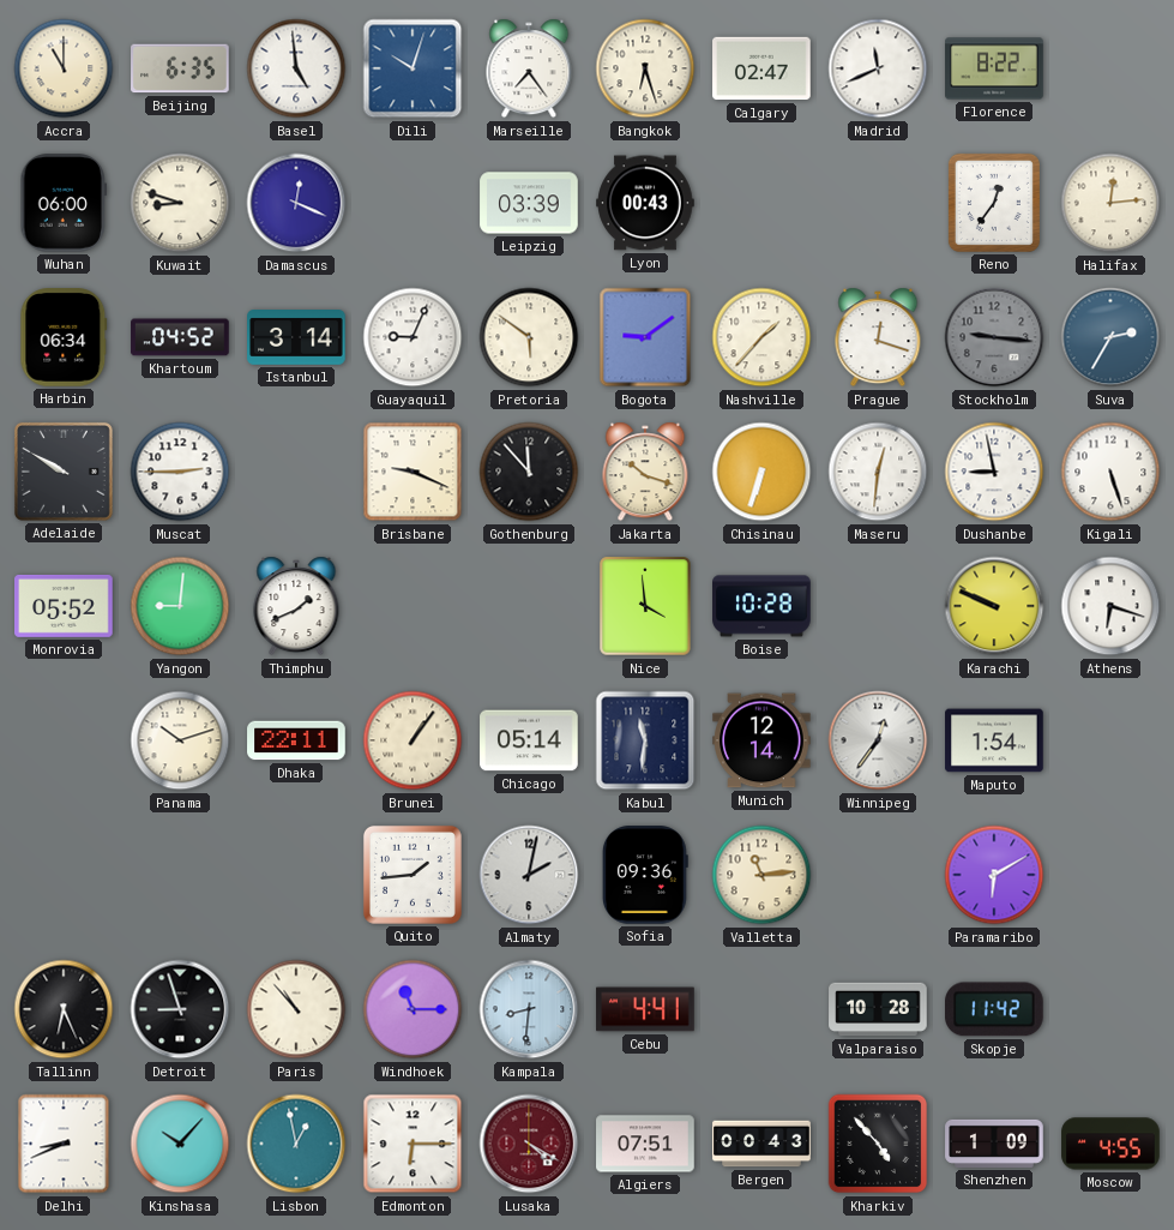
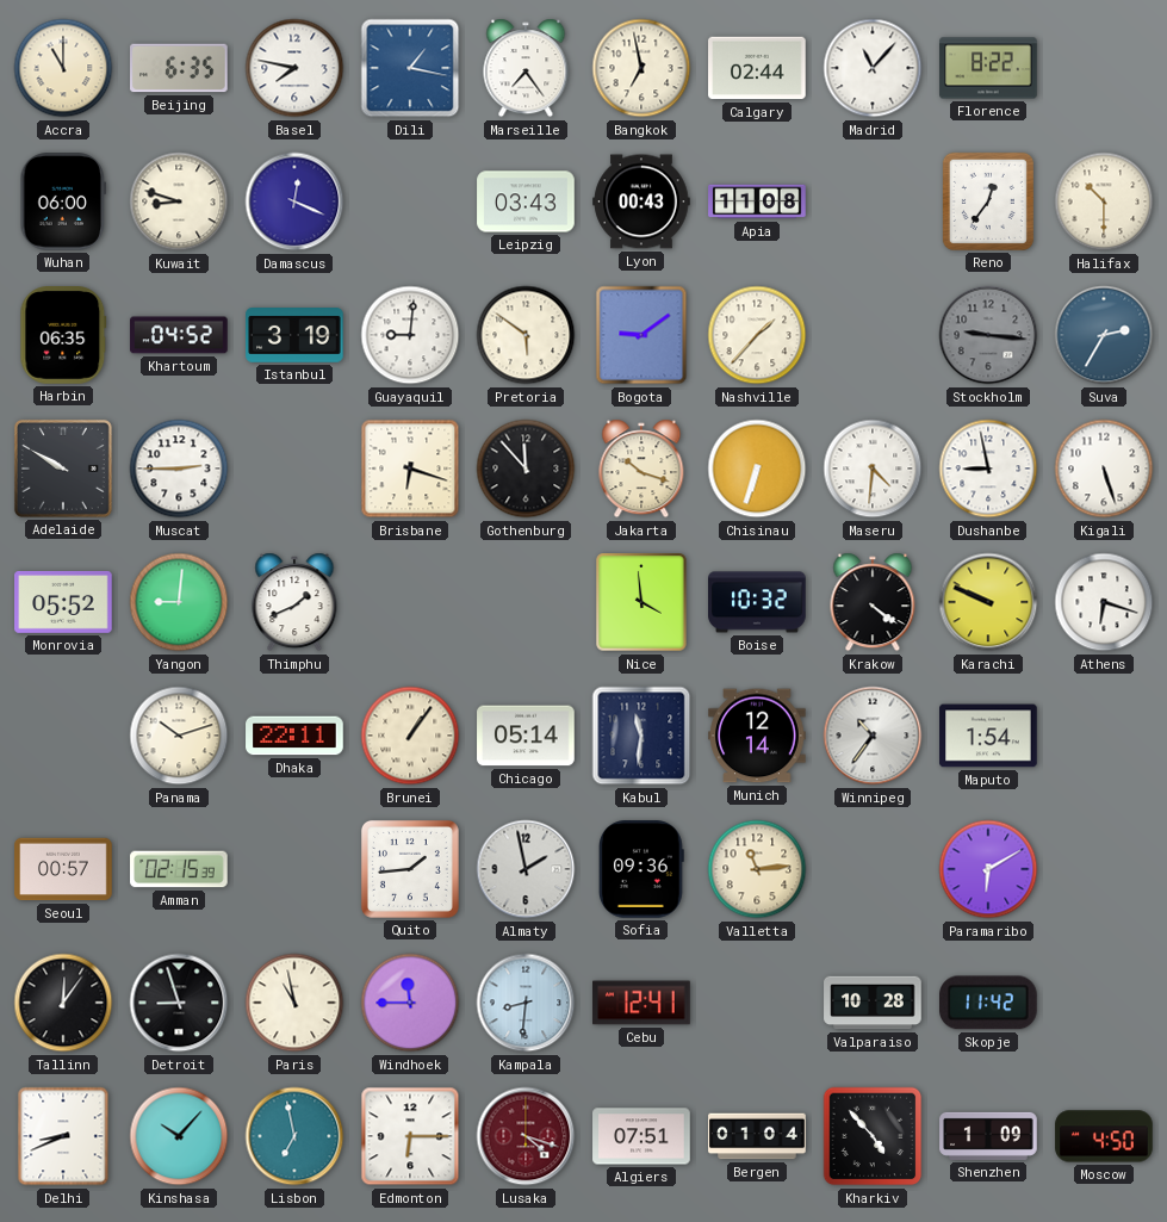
Basel: 4:59 -> 7:47
Dili: 10:03 -> 1:17
Bangkok: 6:27 -> 6:58
Calgary: 02:47 -> 02:44
Madrid: 11:41 -> 11:07
Leipzig: 03:39 -> 03:43
Apia: none -> 11:08
Halifax: 12:14 -> 10:30
Harbin: 06:34 -> 06:35
Istanbul: 3:14 -> 3:19
Guayaquil: 9:04 -> 9:01
Prague: 12:18 -> none
Brisbane: 9:19 -> 6:18
Maseru: 12:31 -> 4:31
Boise: 10:28 -> 10:32
Krakow: none -> 4:21
Winnipeg: 12:36 -> 10:36
Seoul: none -> 00:57
Amman: none -> 02:15
Almaty: 2:02 -> 1:58
Tallinn: 6:26 -> 12:06
Paris: 10:53 -> 10:58
Windhoek: 11:15 -> 11:45
Cebu: 4:41 -> 12:41
Lisbon: 12:58 -> 6:58
Lusaka: 4:20 -> 4:18
Bergen: 00:43 -> 01:04
Moscow: 4:55 -> 4:50
